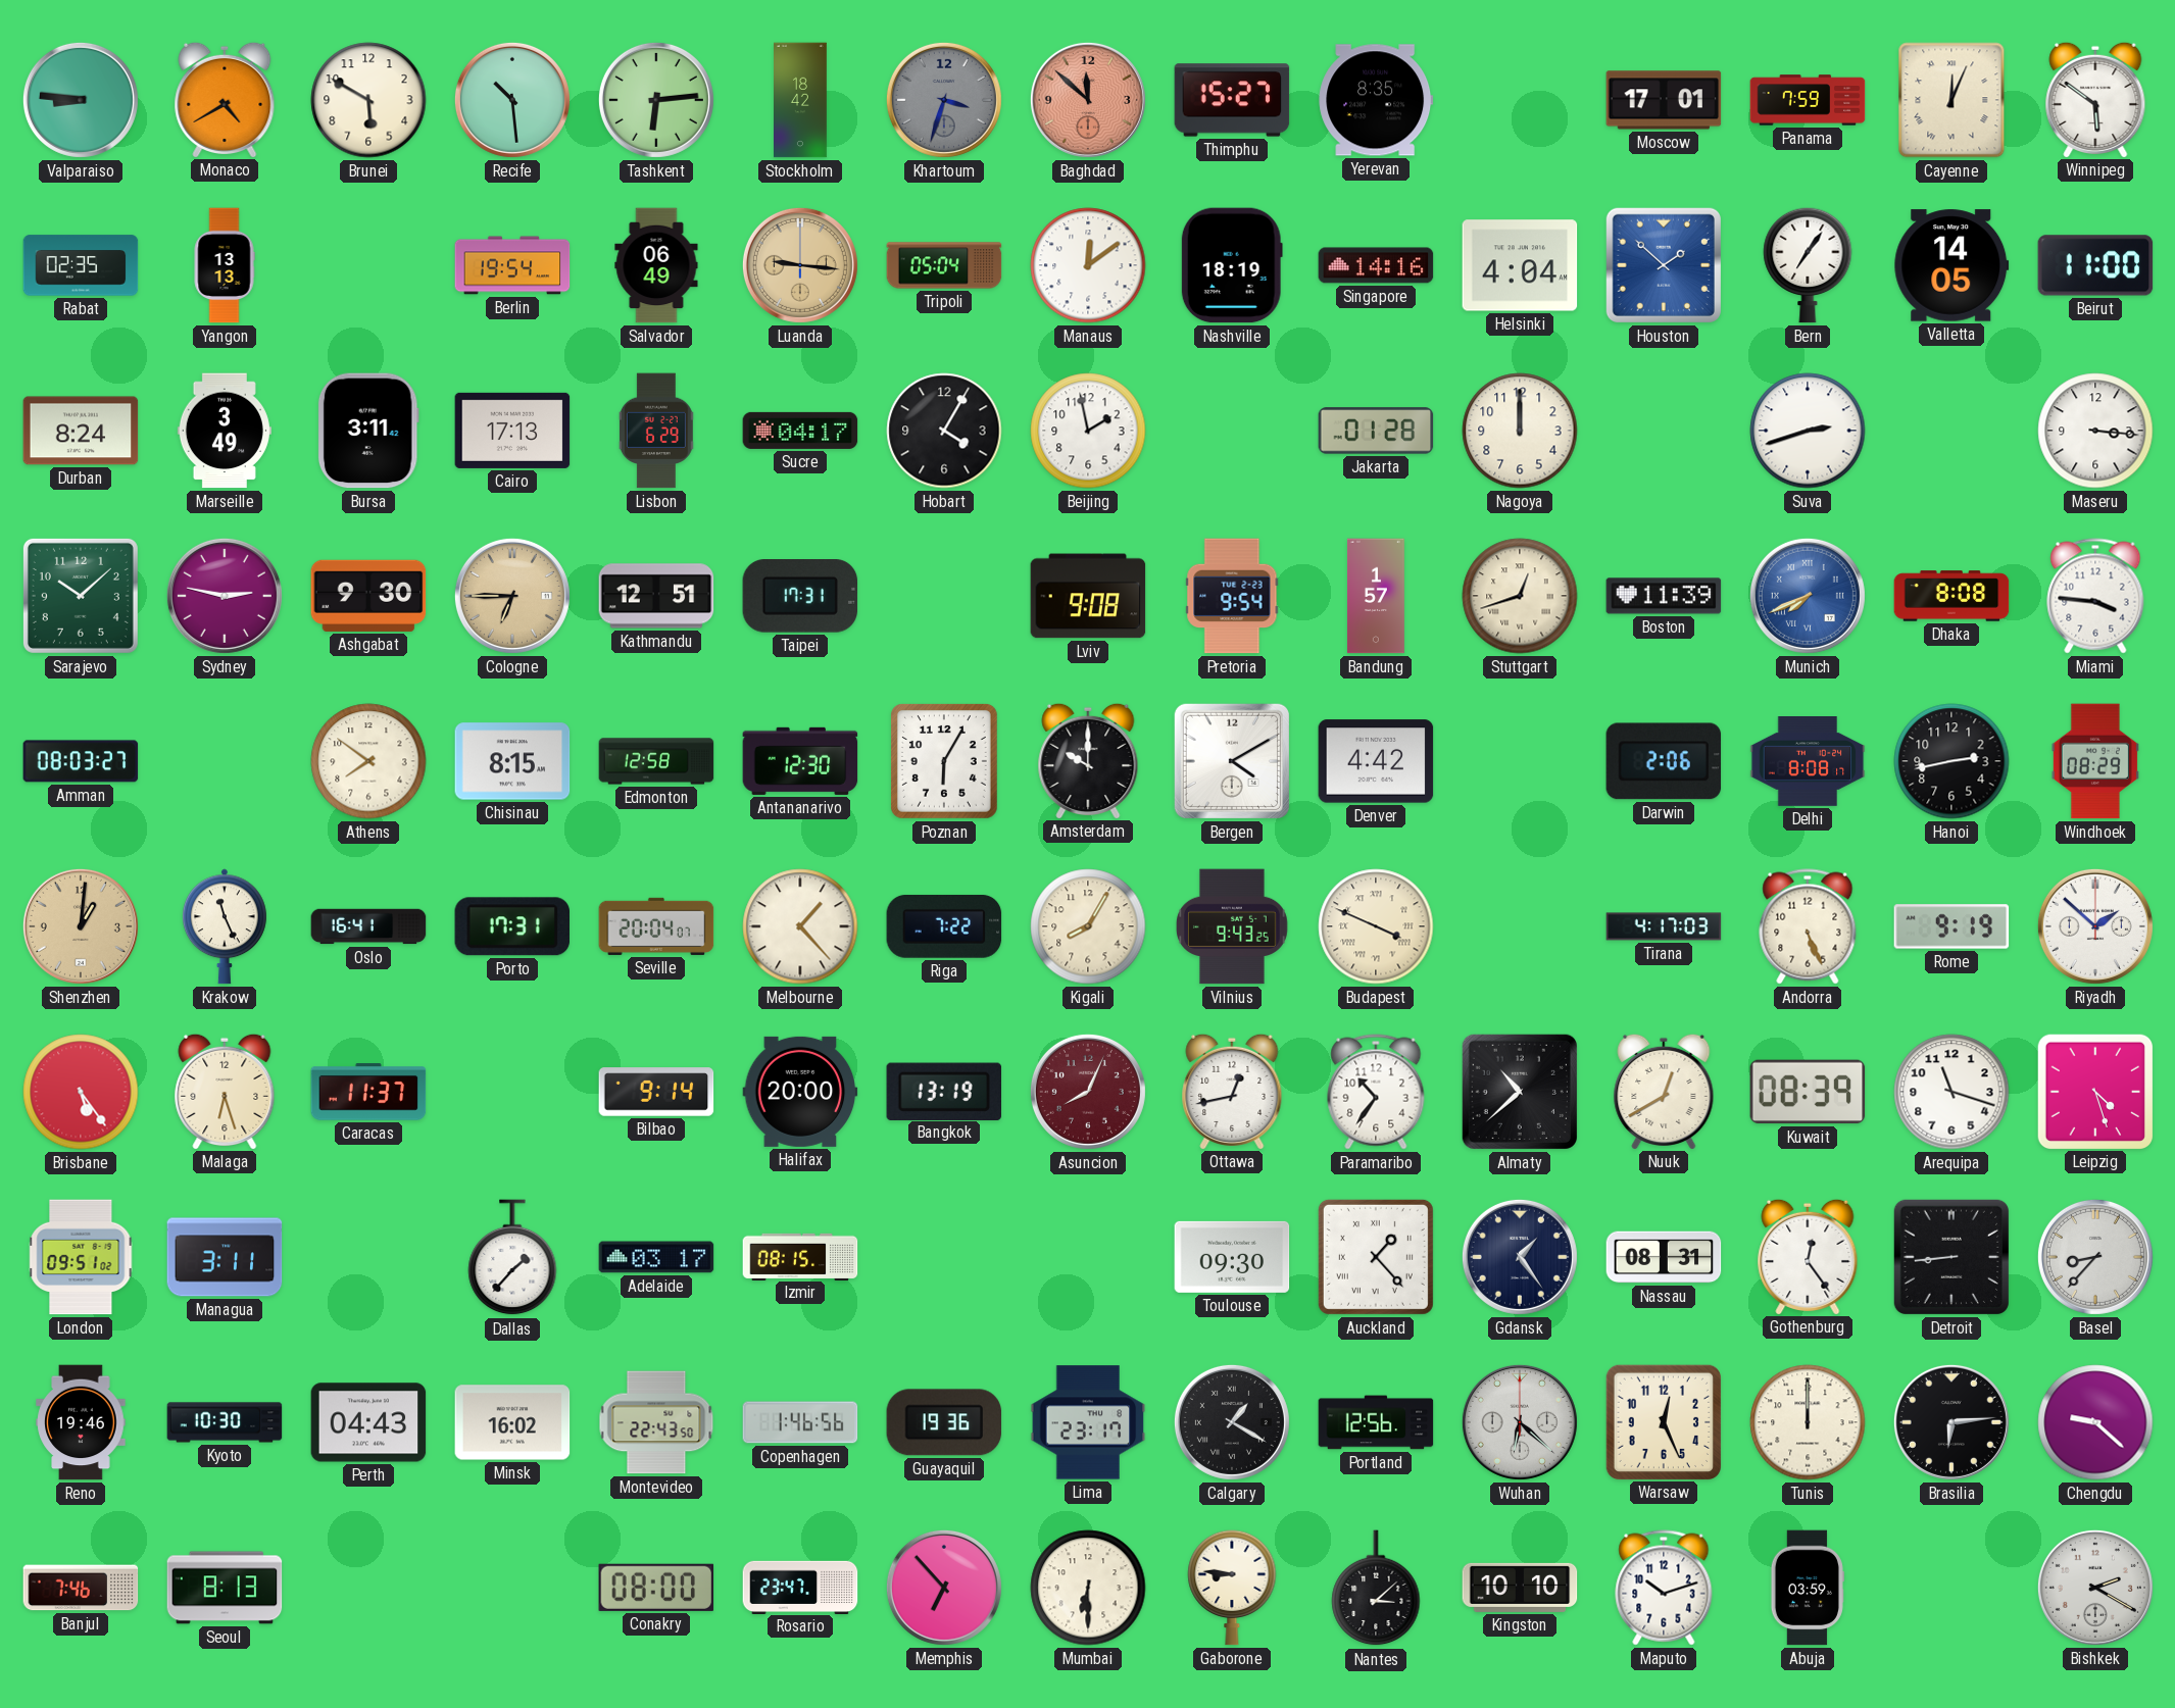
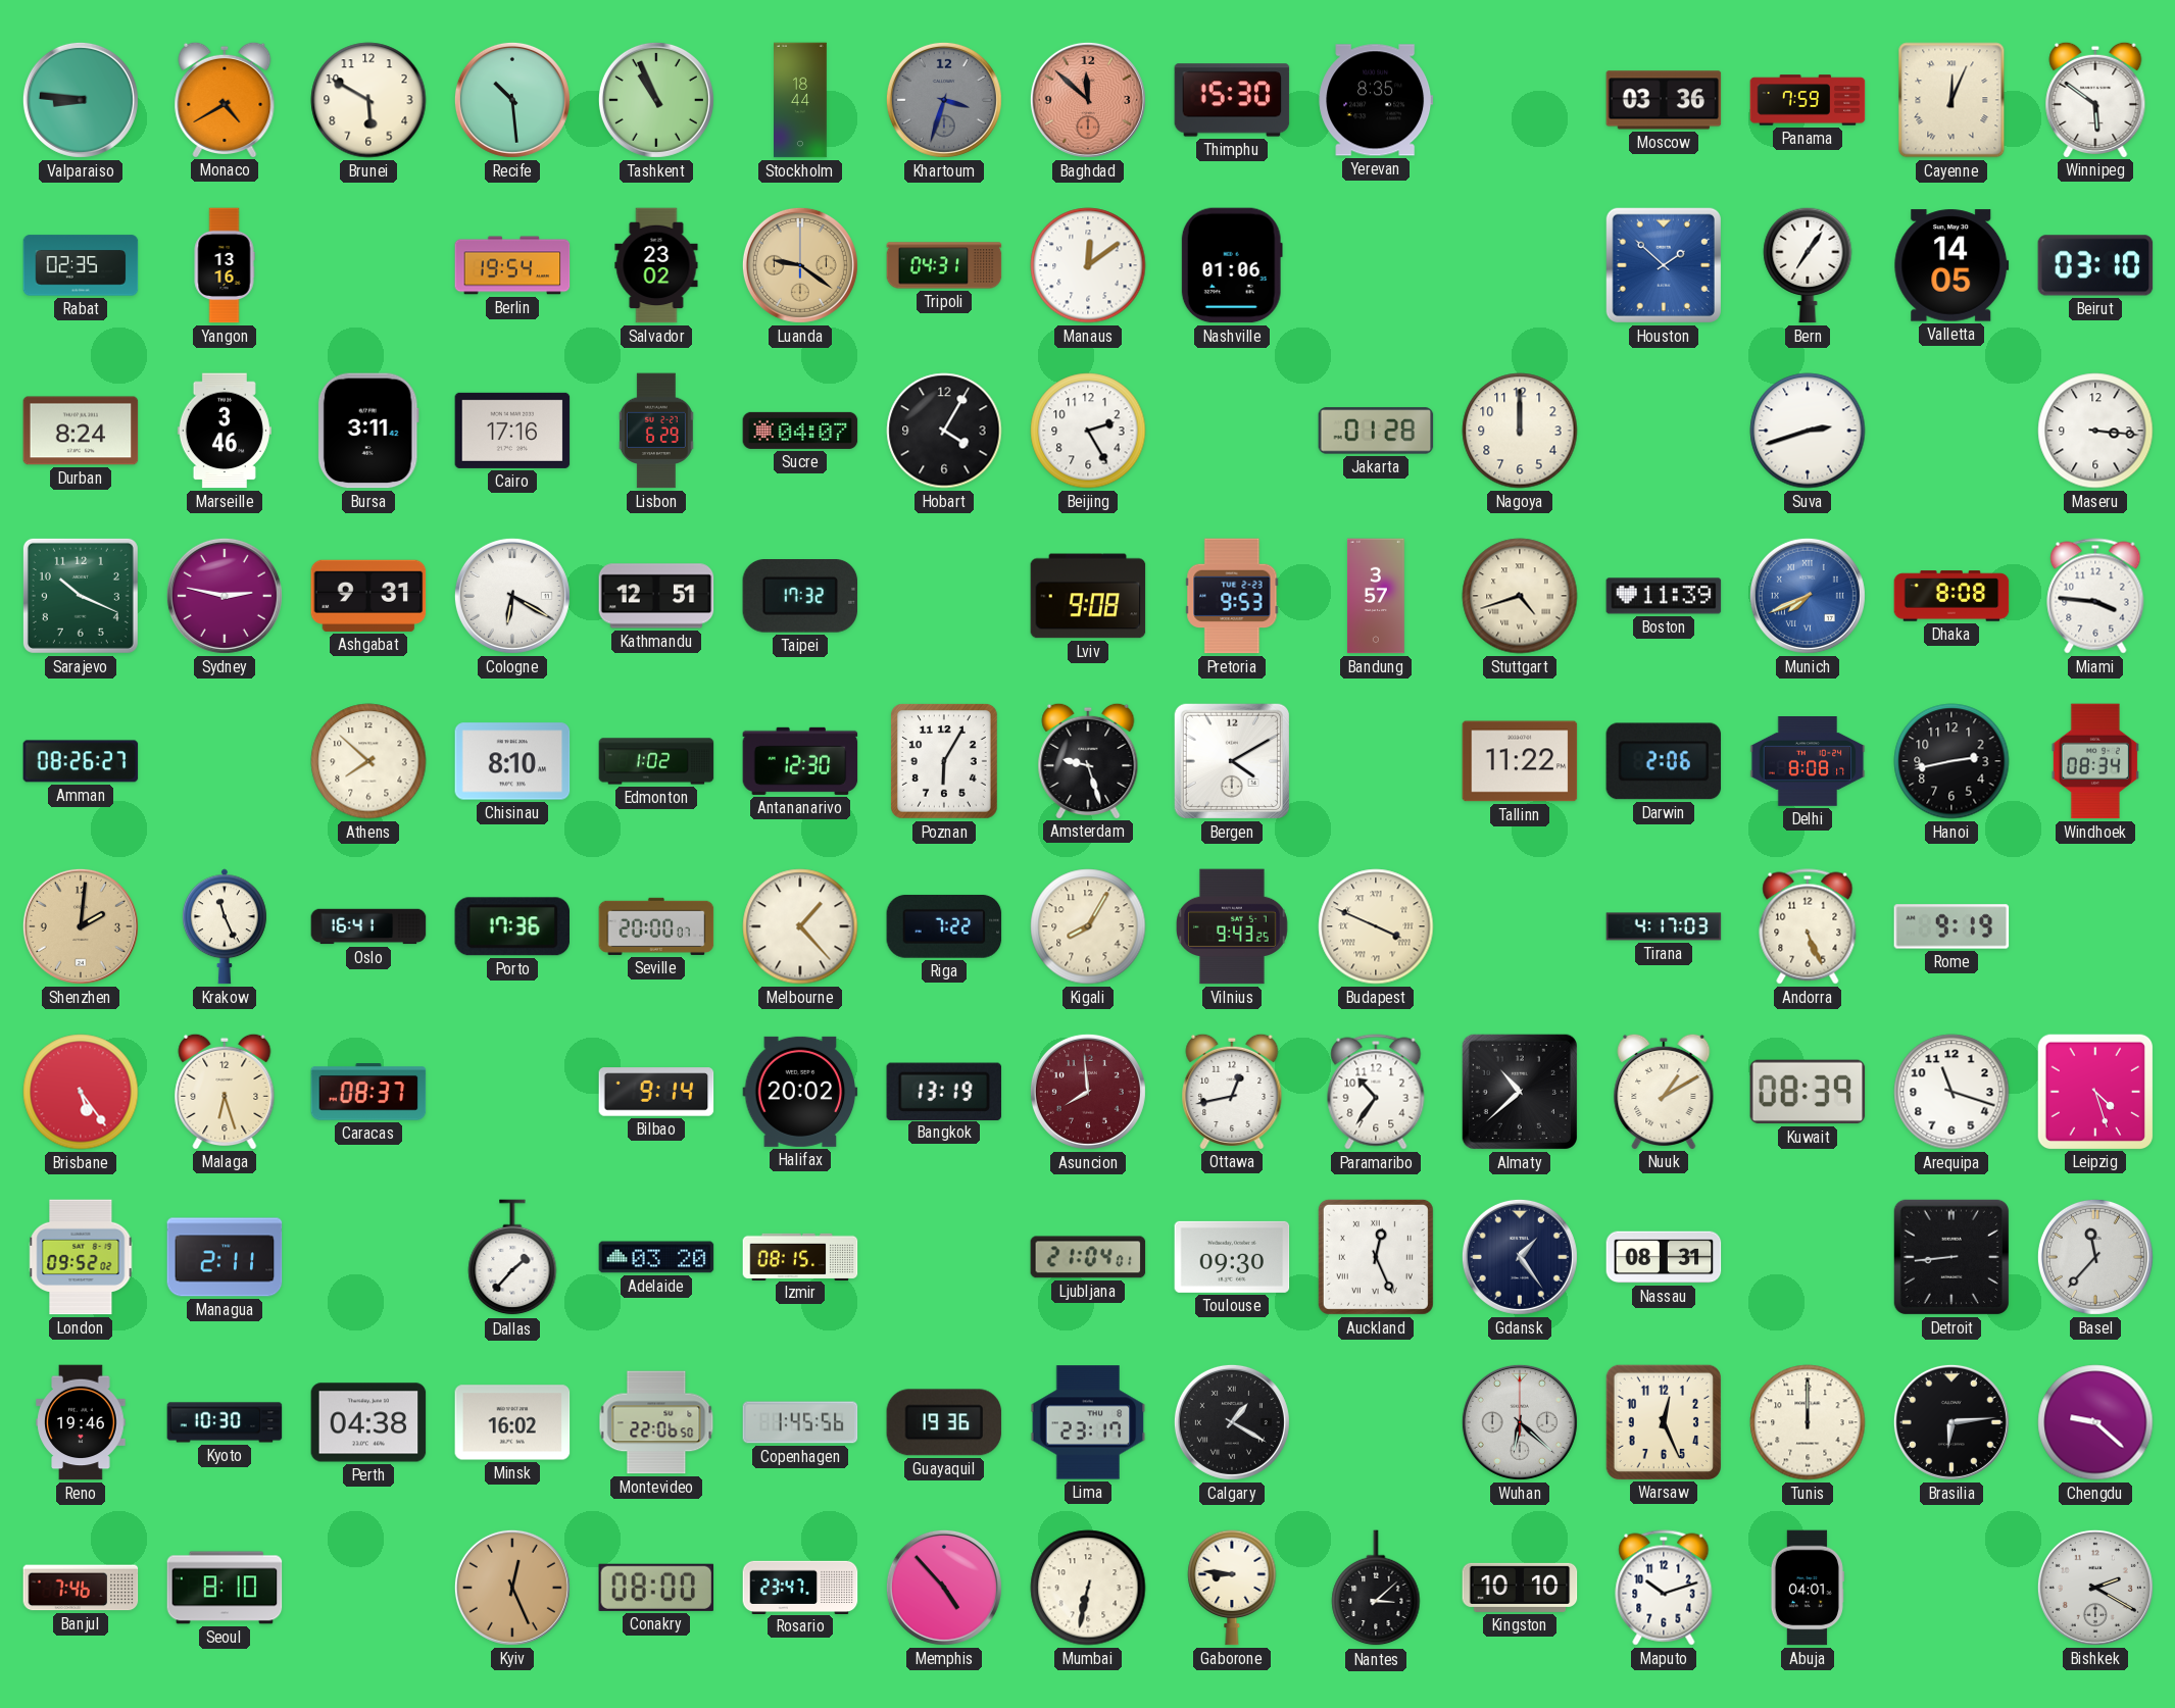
Tashkent: 6:14 -> 10:56
Stockholm: 18:42 -> 18:44
Thimphu: 15:27 -> 15:30
Moscow: 17:01 -> 03:36
Yangon: 13:13 -> 13:16
Salvador: 06:49 -> 23:02
Luanda: 9:16 -> 9:21
Tripoli: 05:04 -> 04:31
Nashville: 18:19 -> 01:06
Singapore: 14:16 -> none
Helsinki: 4:04 -> none
Beirut: 11:00 -> 03:10
Marseille: 3:49 -> 3:46
Cairo: 17:13 -> 17:16
Sucre: 04:17 -> 04:07
Beijing: 1:58 -> 2:25
Sarajevo: 10:08 -> 10:19
Ashgabat: 9:30 -> 9:31
Cologne: 6:45 -> 6:20
Cologne dial: champagne -> white
Taipei: 17:31 -> 17:32
Pretoria: 9:54 -> 9:53
Bandung: 1:57 -> 3:57
Stuttgart: 12:42 -> 4:42
Amman: 08:03 -> 08:26
Athens: 7:51 -> 7:52
Chisinau: 8:15 -> 8:10
Edmonton: 12:58 -> 1:02
Amsterdam: 10:00 -> 9:27
Denver: 4:42 -> none
Tallinn: none -> 11:22
Windhoek: 08:29 -> 08:34
Shenzhen: 1:01 -> 2:01
Porto: 17:31 -> 17:36
Seville: 20:04 -> 20:00
Riyadh: 1:52 -> none
Caracas: 11:37 -> 08:37
Halifax: 20:00 -> 20:02
Asuncion: 8:04 -> 7:59
Nuuk: 12:40 -> 1:10
London: 09:51 -> 09:52
Managua: 3:11 -> 2:11
Adelaide: 03:17 -> 03:20
Ljubljana: none -> 21:04
Auckland: 1:23 -> 12:26
Gothenburg: 12:24 -> none
Basel: 8:37 -> 11:37
Perth: 04:43 -> 04:38
Montevideo: 22:43 -> 22:06
Copenhagen: 1:46 -> 1:45
Portland: 12:56 -> none
Seoul: 8:13 -> 8:10
Kyiv: none -> 12:26
Memphis: 6:53 -> 4:53
Mumbai: 6:30 -> 6:32
Abuja: 03:59 -> 04:01
